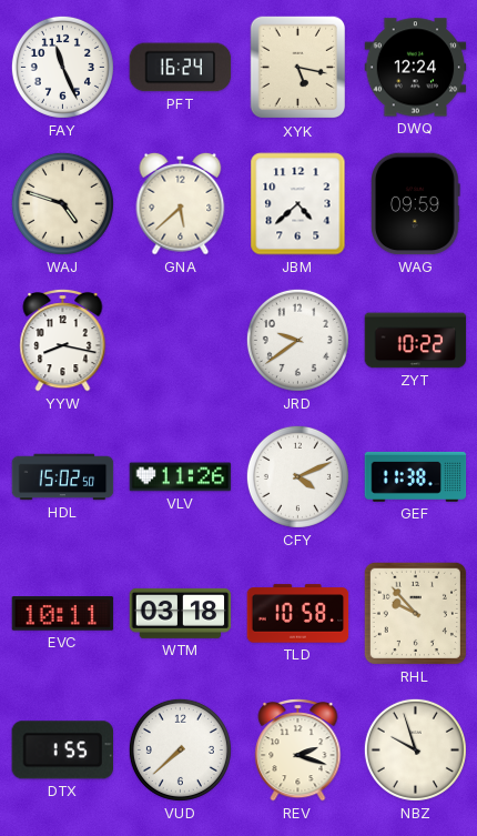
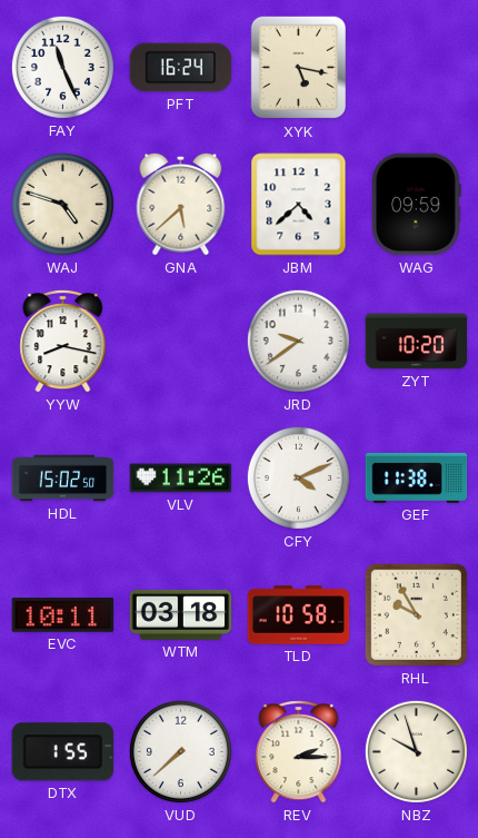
DWQ: 12:24 -> none
ZYT: 10:22 -> 10:20
RHL: 9:53 -> 9:55
REV: 2:18 -> 2:15
